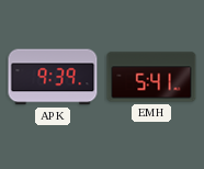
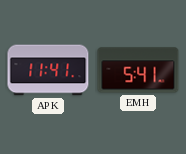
APK: 9:39 -> 11:41
